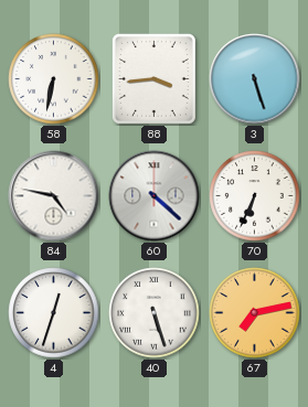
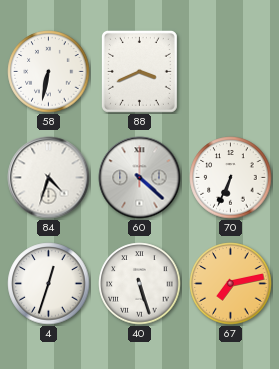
88: 3:44 -> 3:41
3: 5:27 -> none
84: 4:47 -> 4:33
